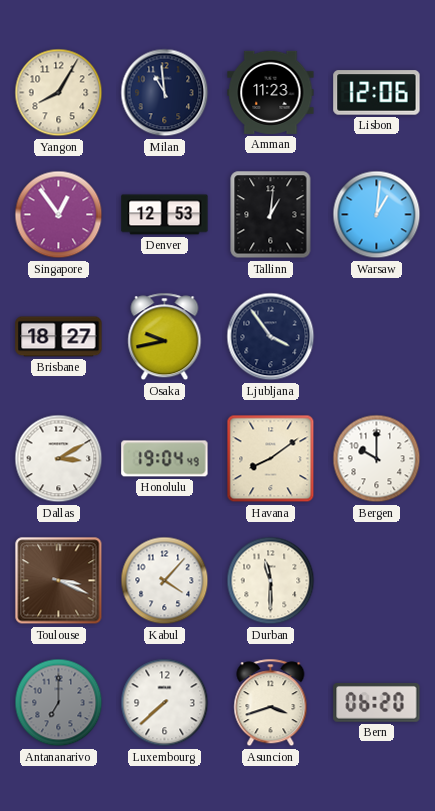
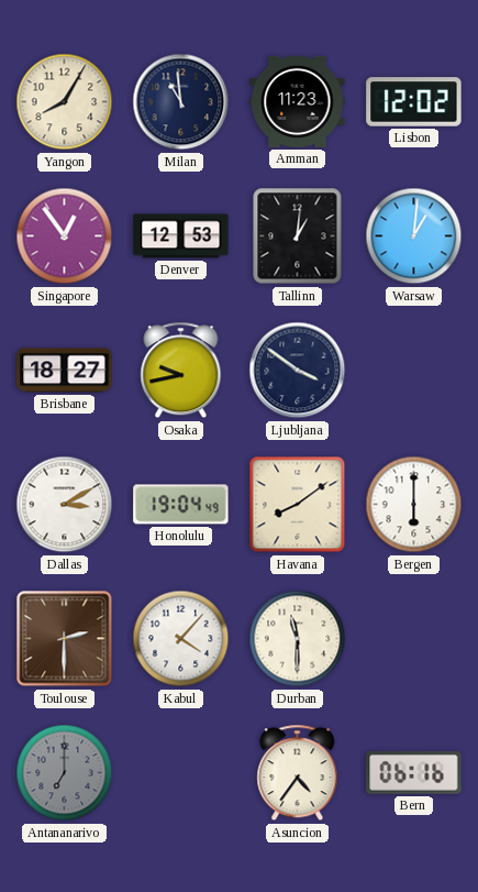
Lisbon: 12:06 -> 12:02
Ljubljana: 3:54 -> 3:51
Bergen: 10:00 -> 6:00
Toulouse: 3:19 -> 2:30
Luxembourg: 7:38 -> none
Asuncion: 3:42 -> 4:36
Bern: 06:20 -> 06:16
